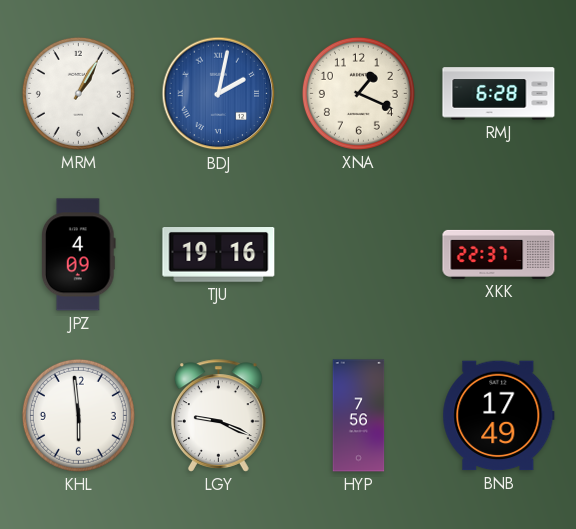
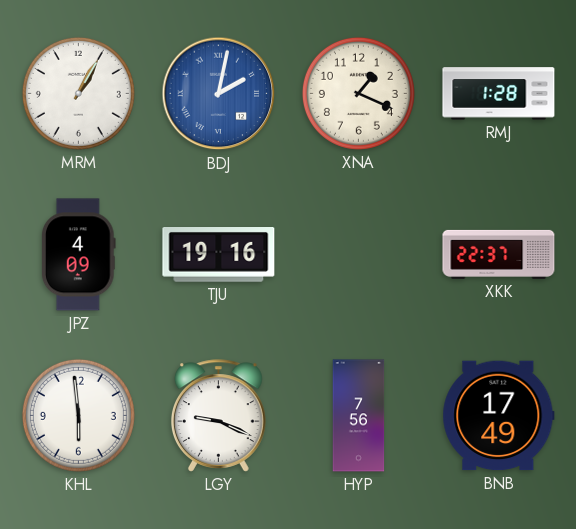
RMJ: 6:28 -> 1:28
